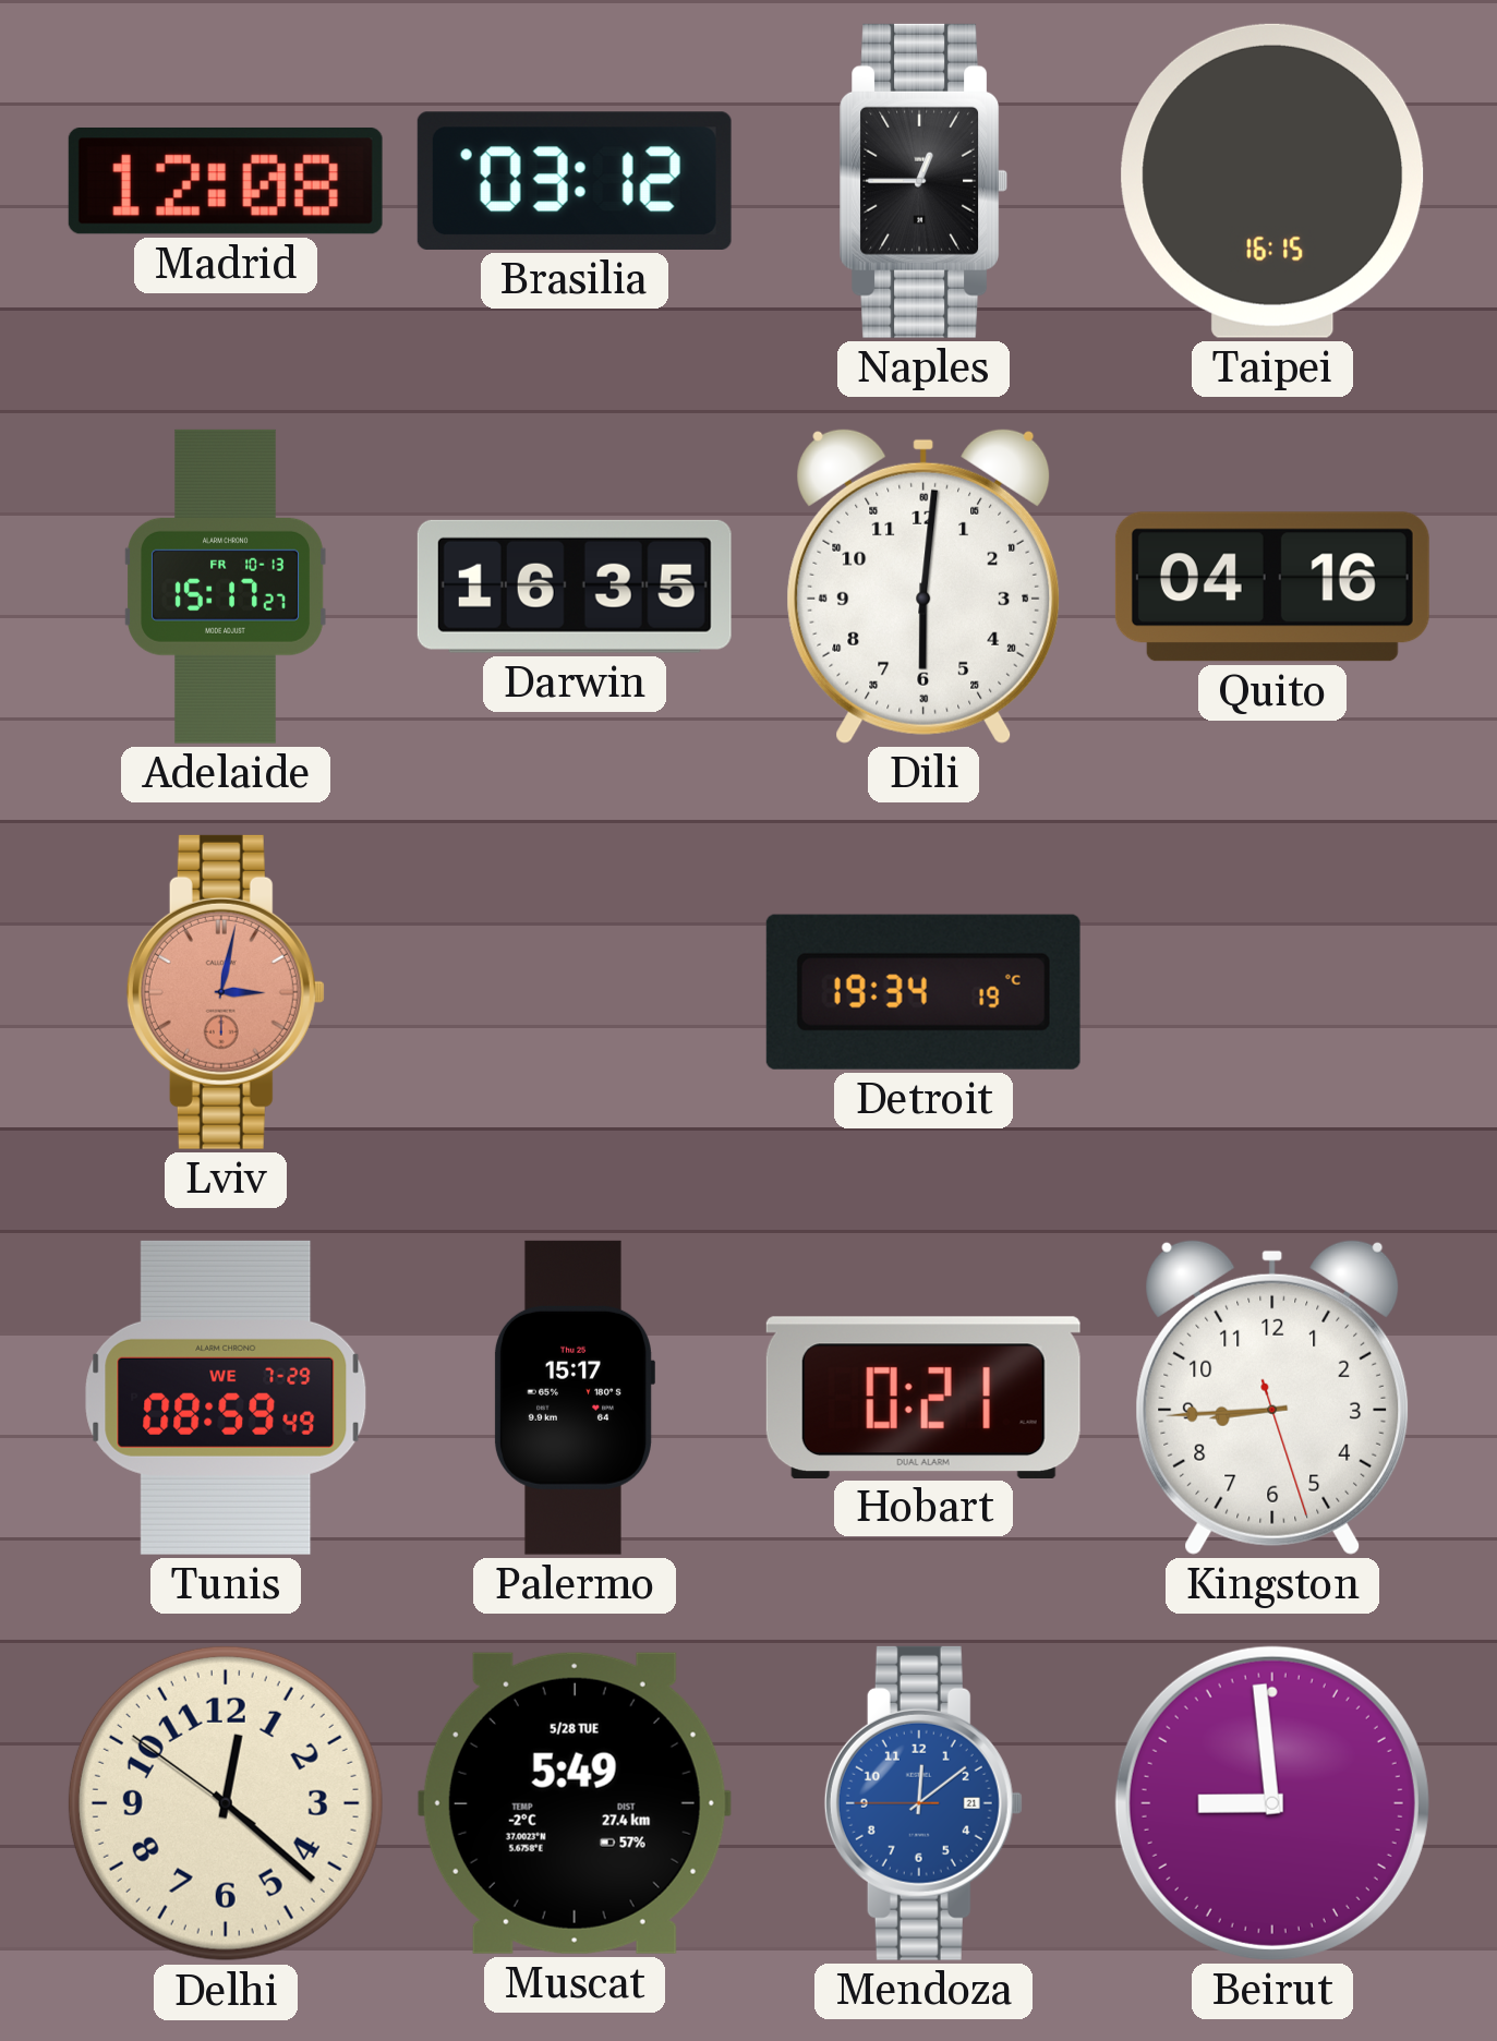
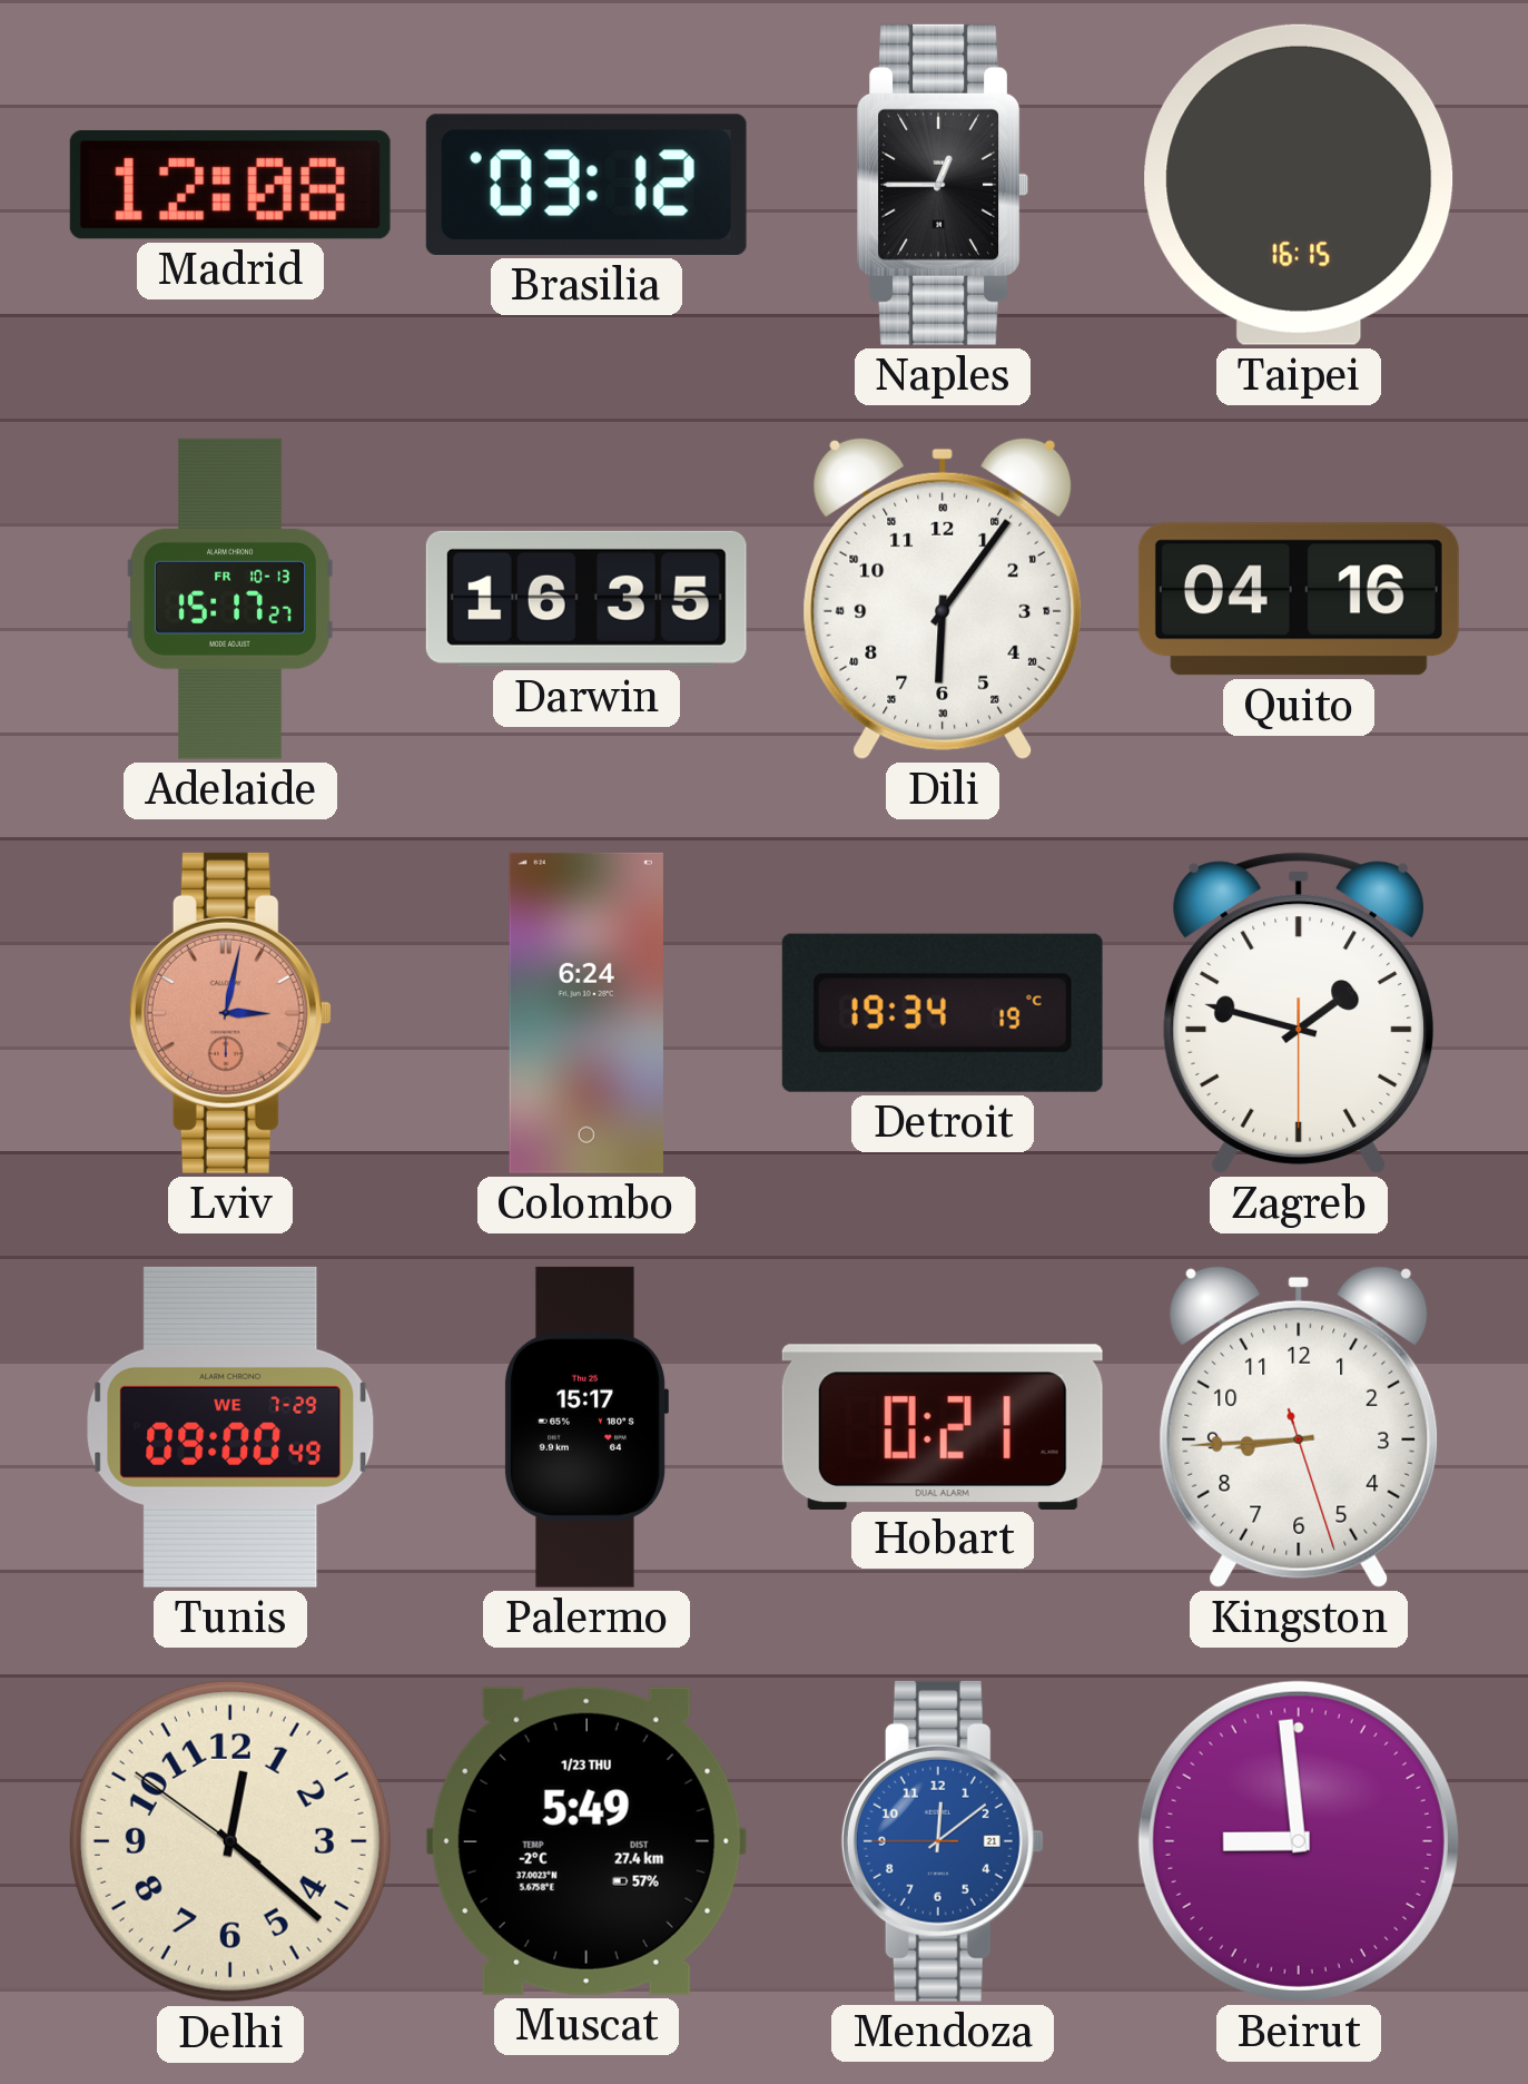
Dili: 6:01 -> 6:06
Colombo: none -> 6:24
Zagreb: none -> 1:47
Tunis: 08:59 -> 09:00
Muscat date: 5/28 TUE -> 1/23 THU
